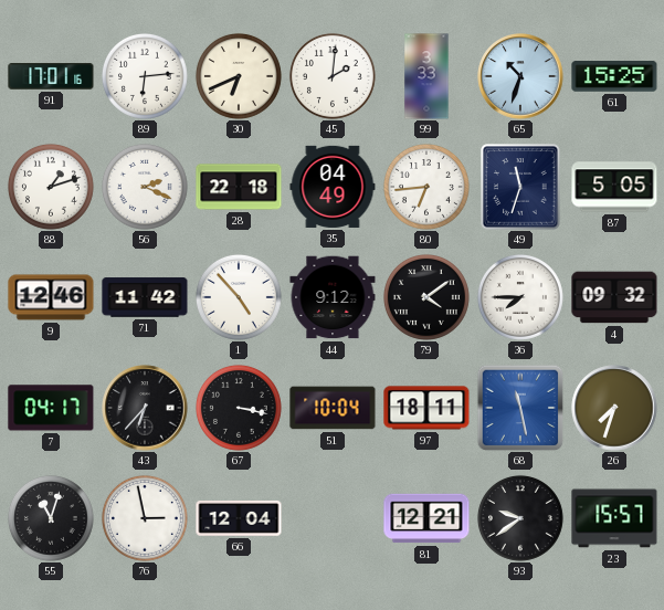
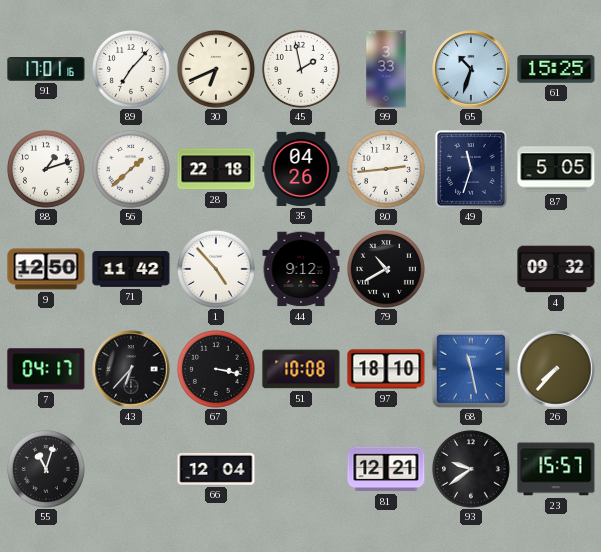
89: 6:14 -> 7:07
45: 2:01 -> 1:58
56: 2:19 -> 1:38
35: 04:49 -> 04:26
80: 6:44 -> 2:44
9: 12:46 -> 12:50
79: 4:09 -> 10:40
36: 7:45 -> none
51: 10:04 -> 10:08
97: 18:11 -> 18:10
26: 7:33 -> 7:37
76: 2:58 -> none
